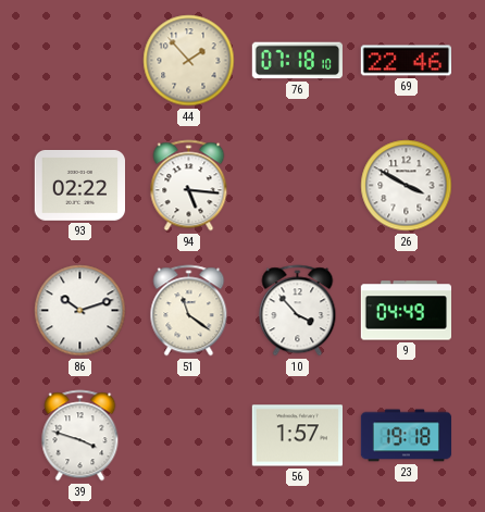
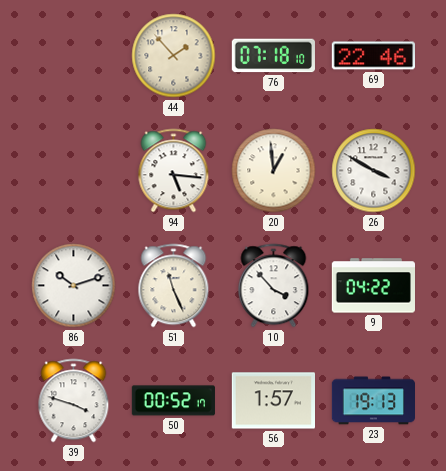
93: 02:22 -> none
20: none -> 12:59
51: 11:21 -> 11:26
9: 04:49 -> 04:22
50: none -> 00:52
23: 19:18 -> 19:13
